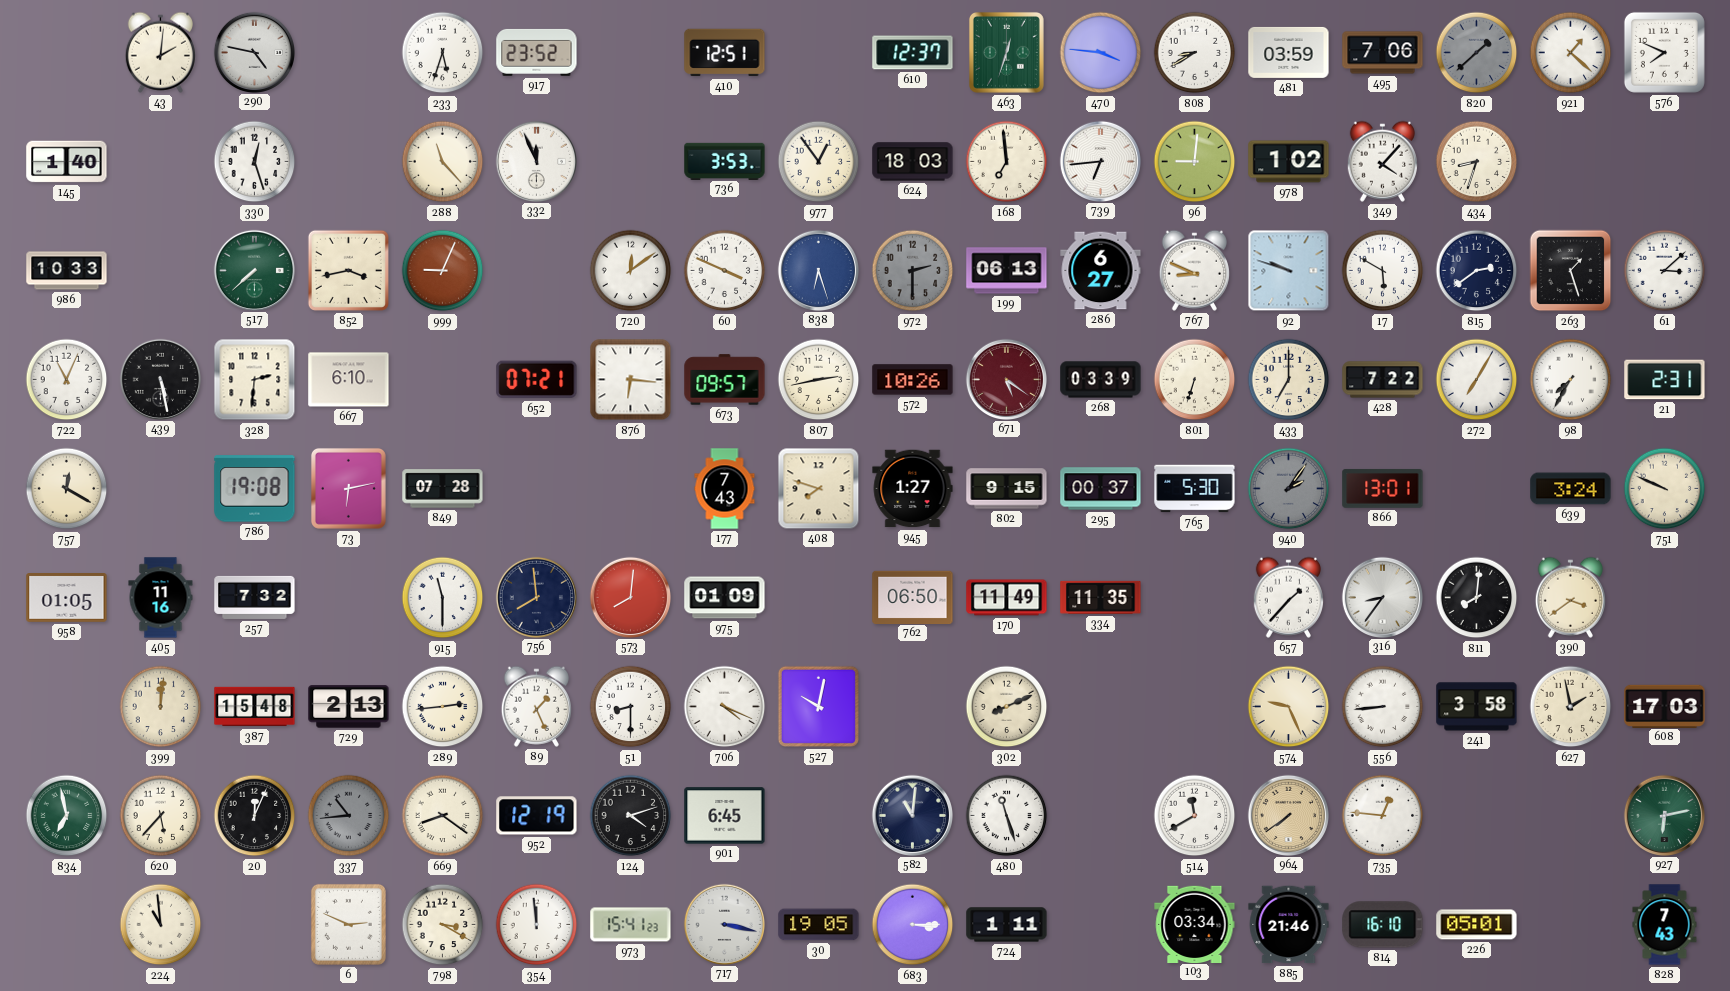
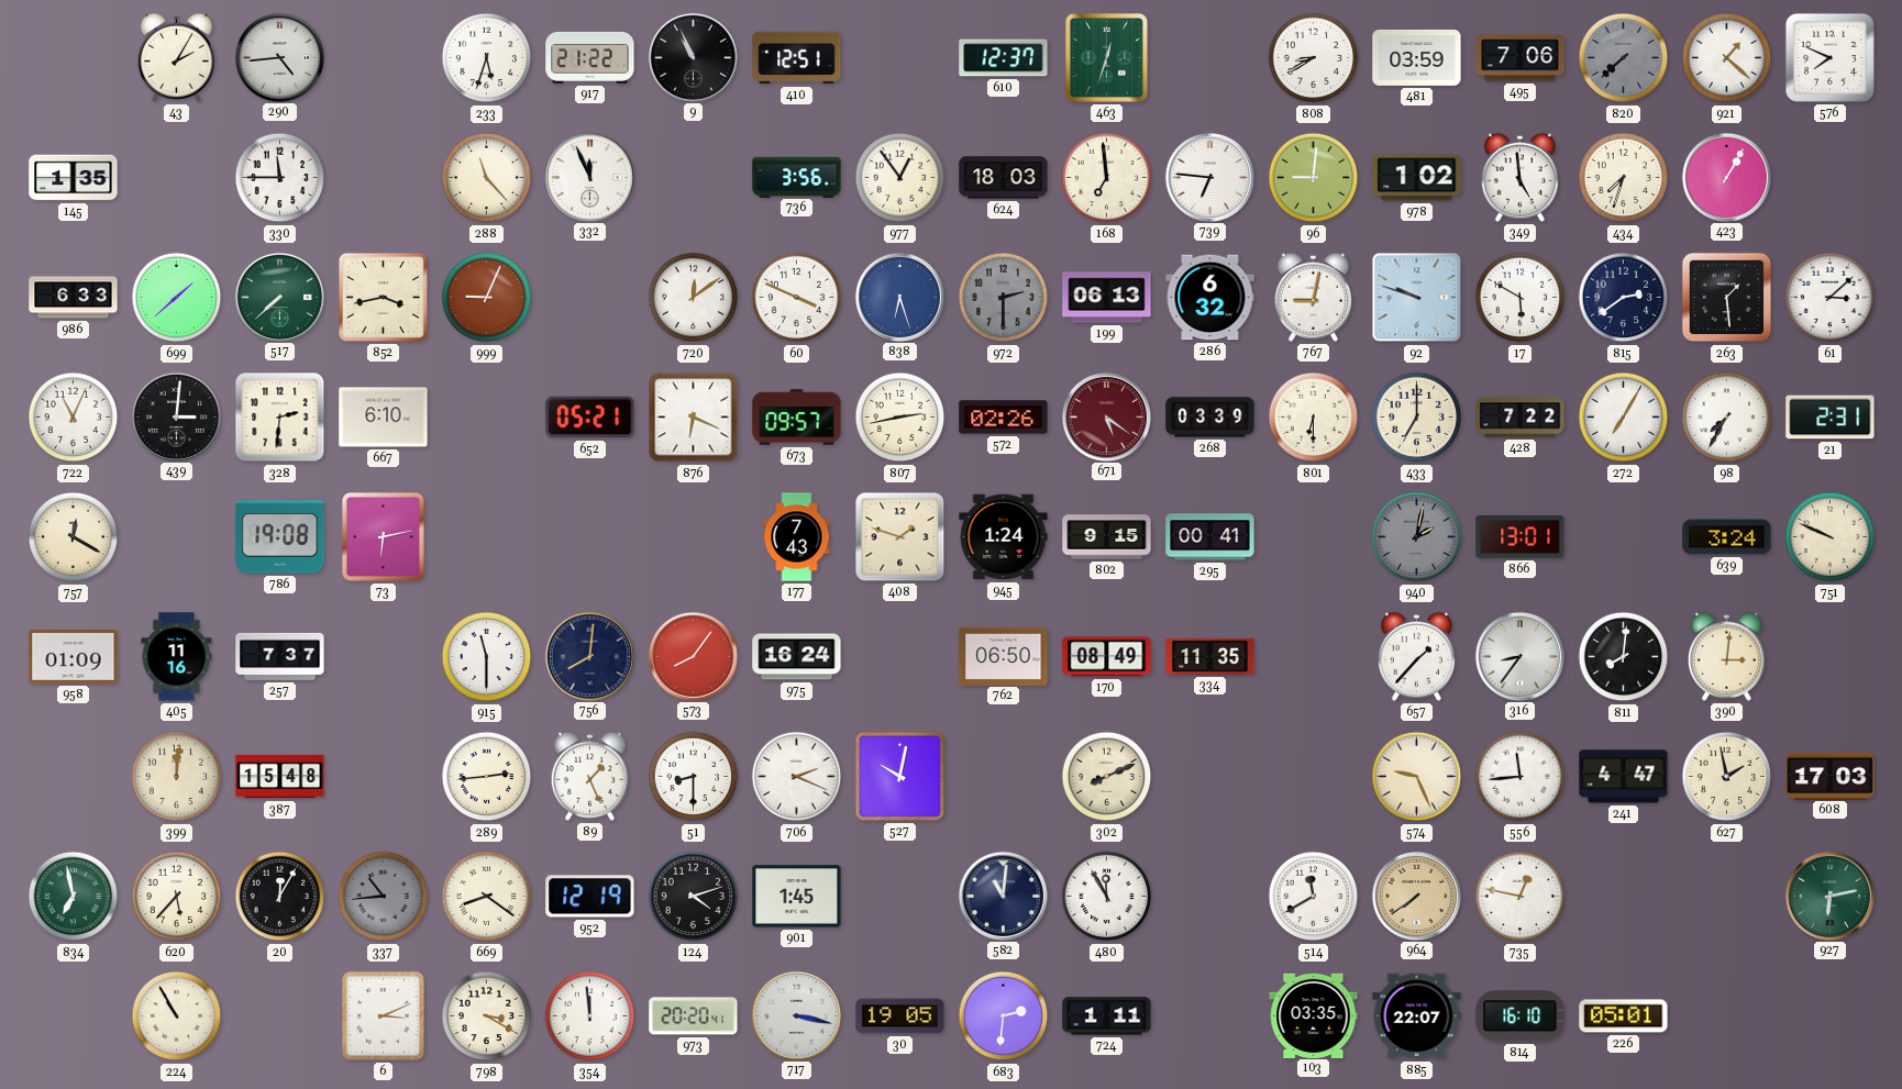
43: 2:01 -> 2:05
290: 4:47 -> 4:44
917: 23:52 -> 21:22
9: none -> 10:56
470: 3:46 -> none
820: 1:38 -> 7:38
145: 1:40 -> 1:35
330: 12:27 -> 11:45
736: 3:53 -> 3:56
739: 6:44 -> 6:46
349: 4:07 -> 4:59
434: 8:33 -> 7:33
423: none -> 1:05
986: 10:33 -> 6:33
699: none -> 1:38
286: 6:27 -> 6:32
767: 8:49 -> 9:02
263: 1:27 -> 1:29
439: 5:28 -> 3:01
652: 07:21 -> 05:21
876: 6:16 -> 6:19
572: 10:26 -> 02:26
801: 6:33 -> 6:30
849: 07:28 -> none
408: 7:48 -> 1:48
945: 1:27 -> 1:24
295: 00:37 -> 00:41
765: 5:30 -> none
940: 2:06 -> 2:02
958: 01:05 -> 01:09
257: 7:32 -> 7:37
756: 7:59 -> 8:01
573: 8:01 -> 8:06
975: 01:09 -> 16:24
170: 11:49 -> 08:49
390: 3:39 -> 3:01
729: 2:13 -> none
706: 4:19 -> 2:19
556: 8:44 -> 11:44
241: 3:58 -> 4:47
20: 12:04 -> 12:05
901: 6:45 -> 1:45
480: 11:27 -> 11:55
735: 12:46 -> 12:47
224: 10:59 -> 10:55
6: 2:49 -> 3:11
973: 15:41 -> 20:20
683: 3:15 -> 2:31
103: 03:34 -> 03:35
885: 21:46 -> 22:07
828: 7:43 -> none
